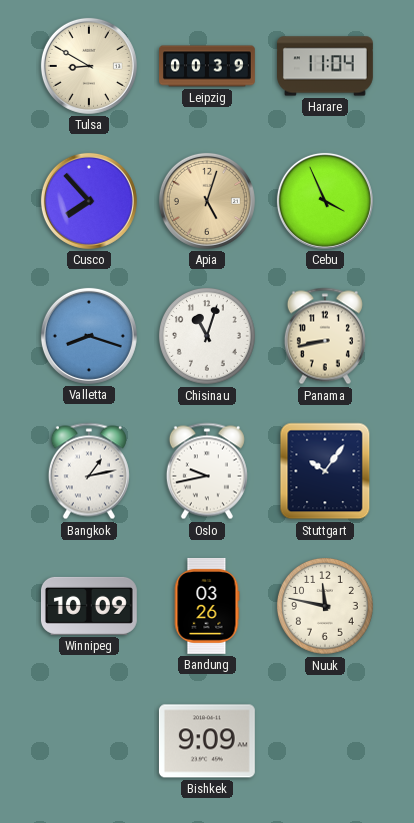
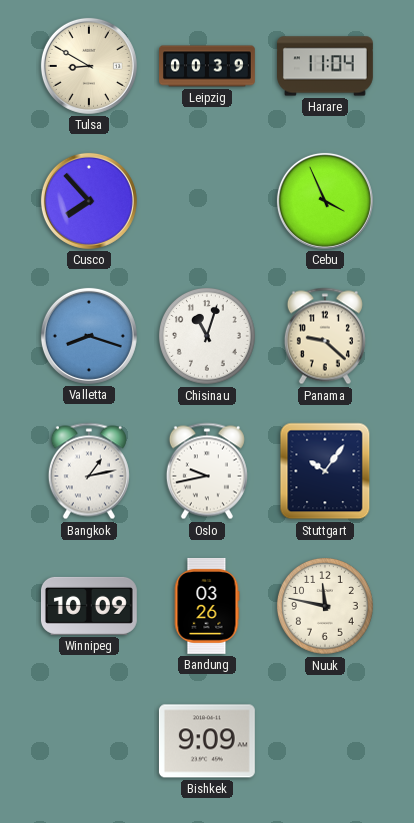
Apia: 5:03 -> none
Panama: 8:43 -> 9:22
